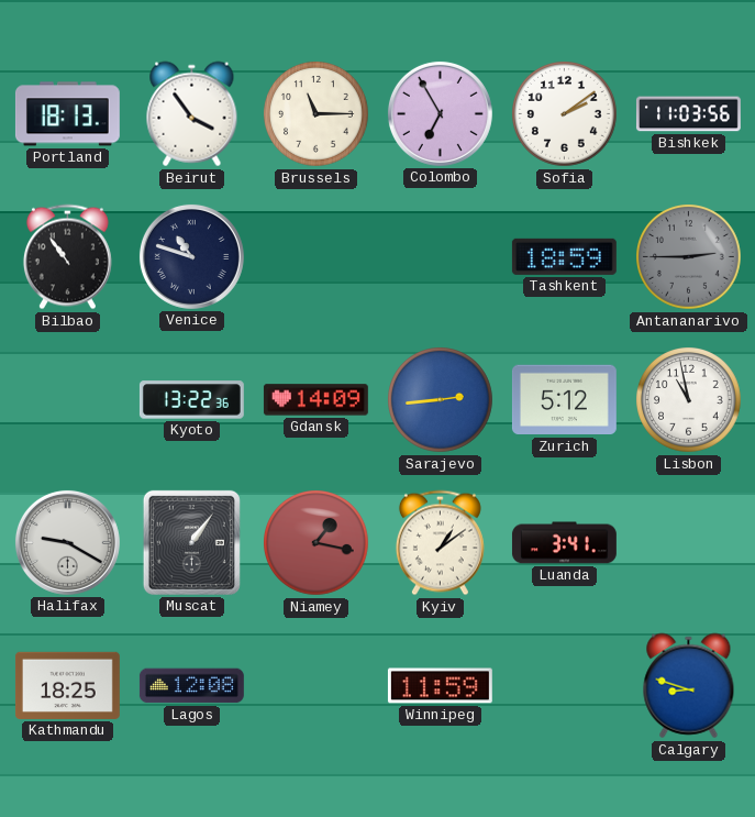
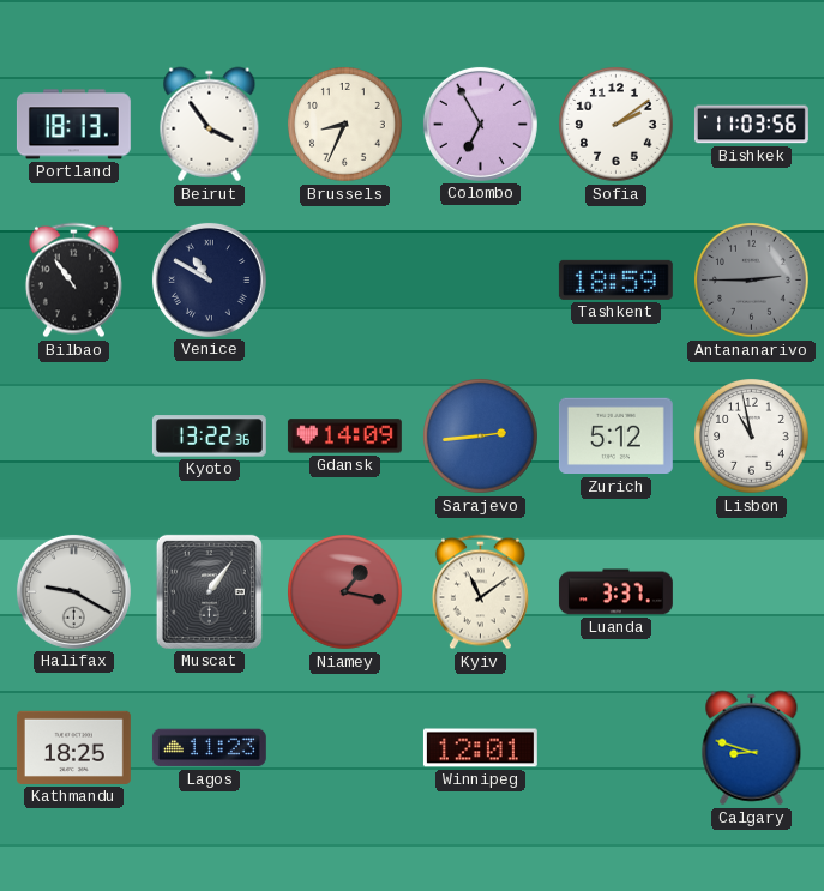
Brussels: 11:15 -> 8:34
Venice: 10:48 -> 10:50
Kyiv: 1:09 -> 11:09
Luanda: 3:41 -> 3:37
Lagos: 12:08 -> 11:23
Winnipeg: 11:59 -> 12:01
